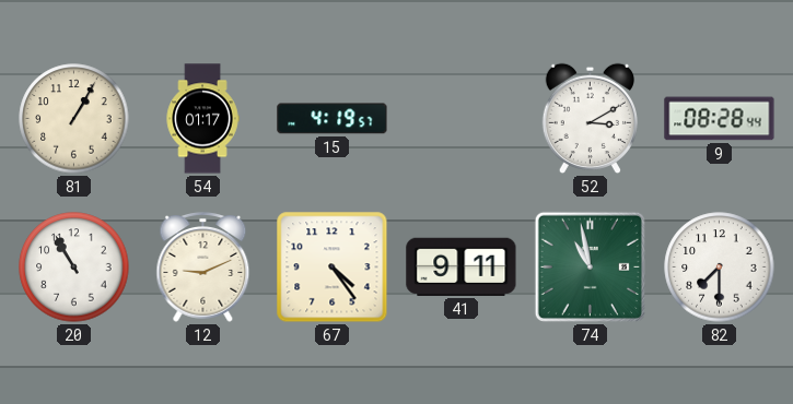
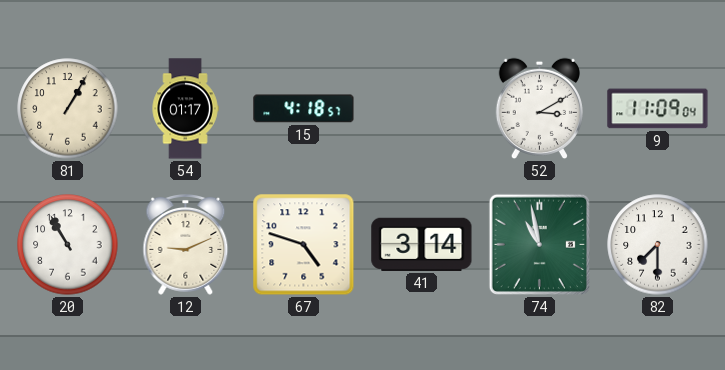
15: 4:19 -> 4:18
9: 08:28 -> 11:09
67: 4:24 -> 4:48
41: 9:11 -> 3:14
